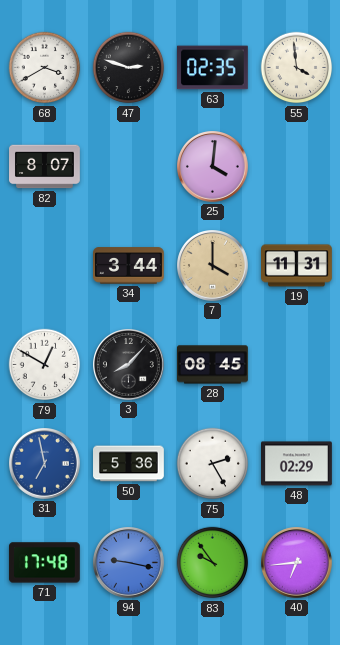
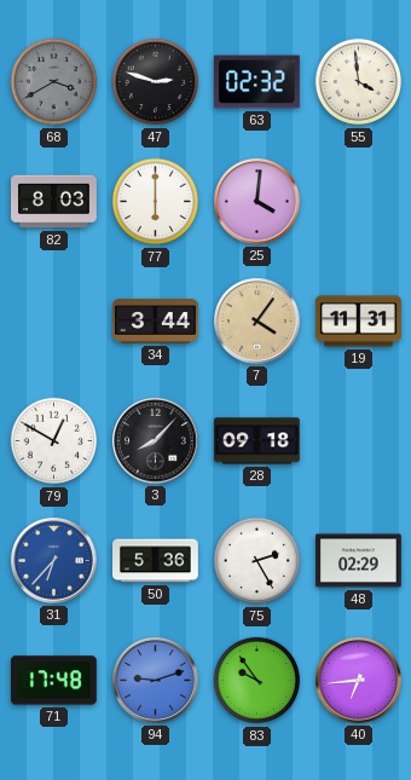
68 dial: white -> grey
63: 02:35 -> 02:32
82: 8:07 -> 8:03
77: none -> 6:00
7: 4:00 -> 4:06
28: 08:45 -> 09:18
31: 6:58 -> 6:37
94: 9:17 -> 9:12
